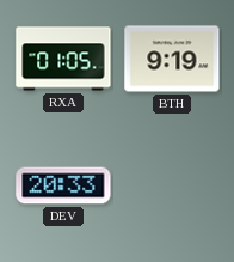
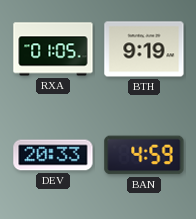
BAN: none -> 4:59
